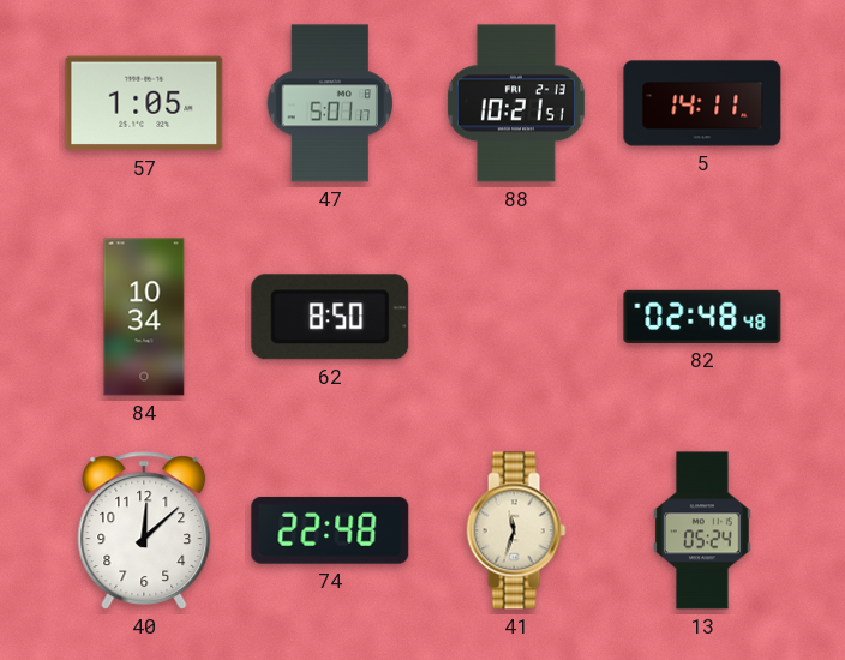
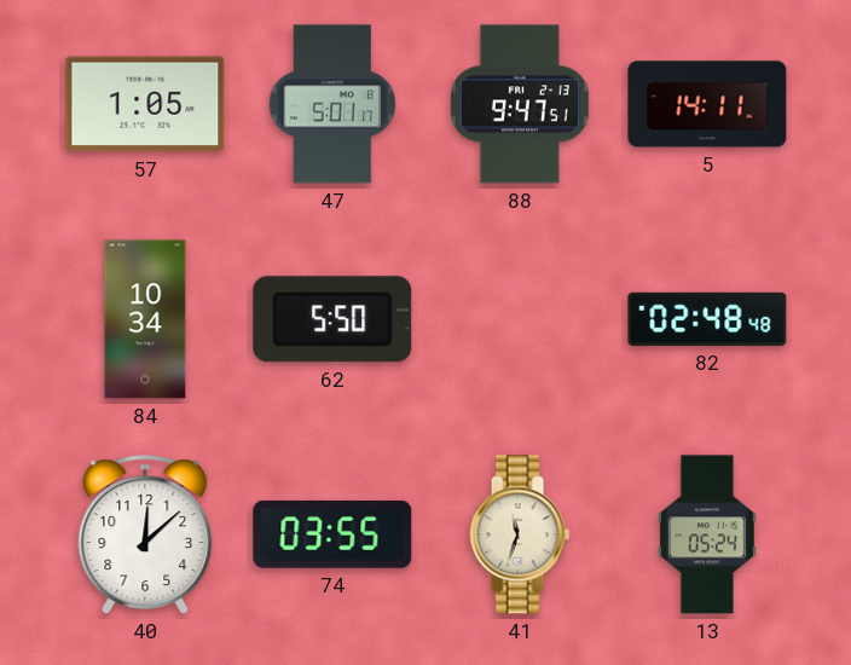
88: 10:21 -> 9:47
62: 8:50 -> 5:50
74: 22:48 -> 03:55
